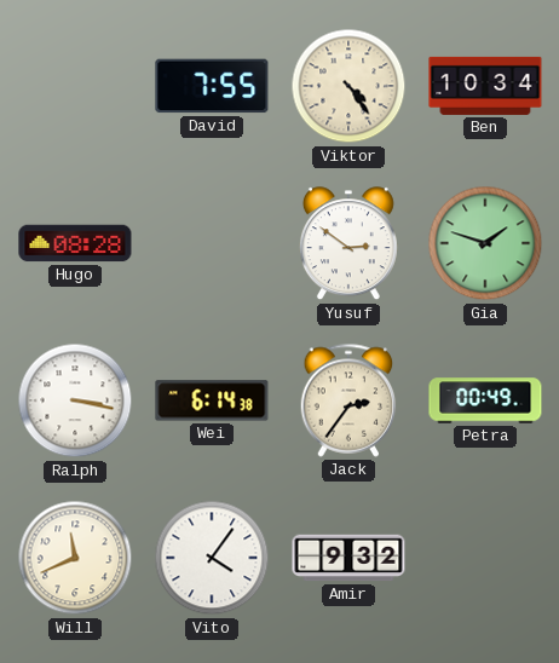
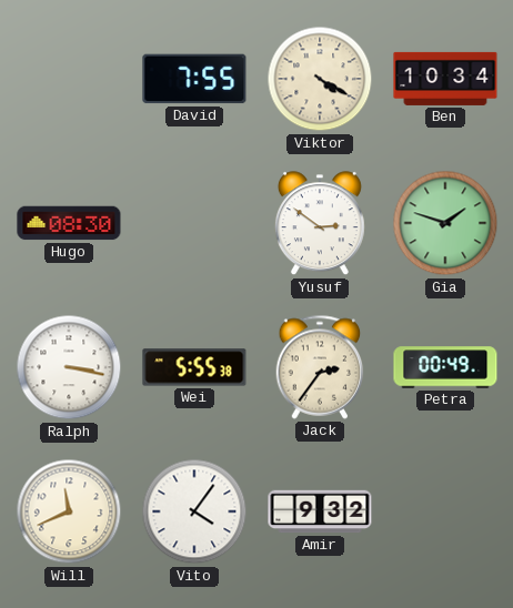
Viktor: 4:24 -> 4:20
Hugo: 08:28 -> 08:30
Wei: 6:14 -> 5:55
